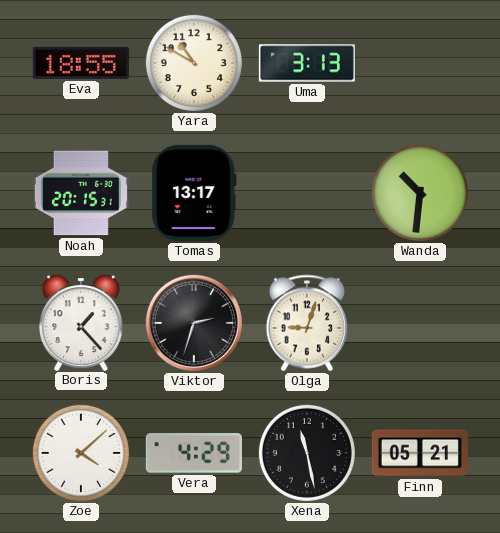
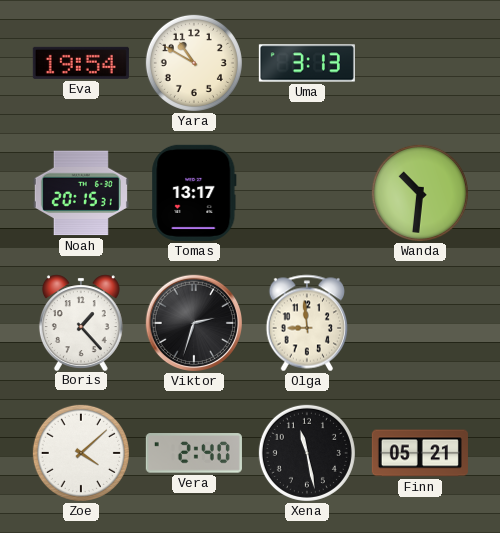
Eva: 18:55 -> 19:54
Olga: 9:03 -> 8:59
Vera: 4:29 -> 2:40
